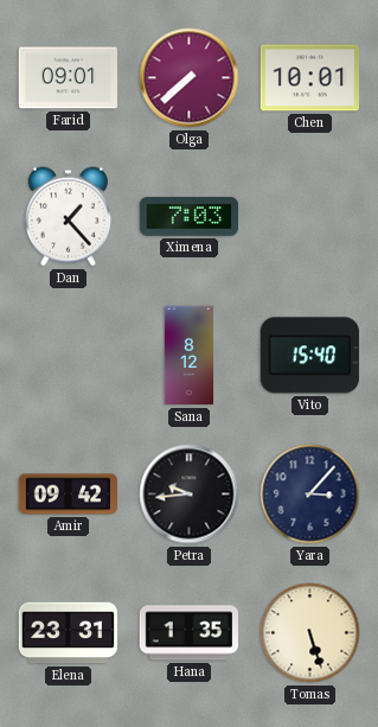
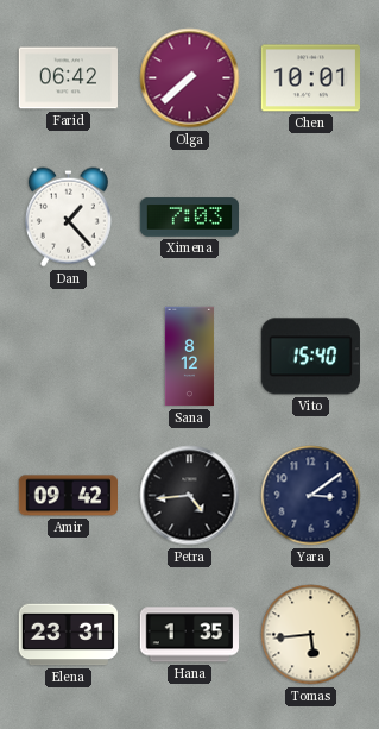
Farid: 09:01 -> 06:42
Petra: 9:44 -> 4:44
Yara: 3:07 -> 3:09
Tomas: 5:27 -> 5:44
